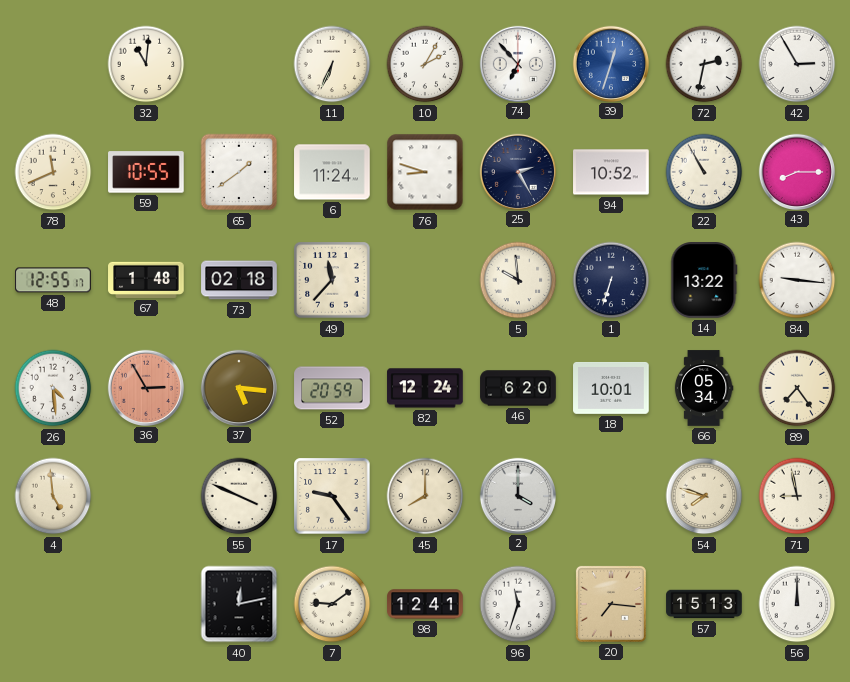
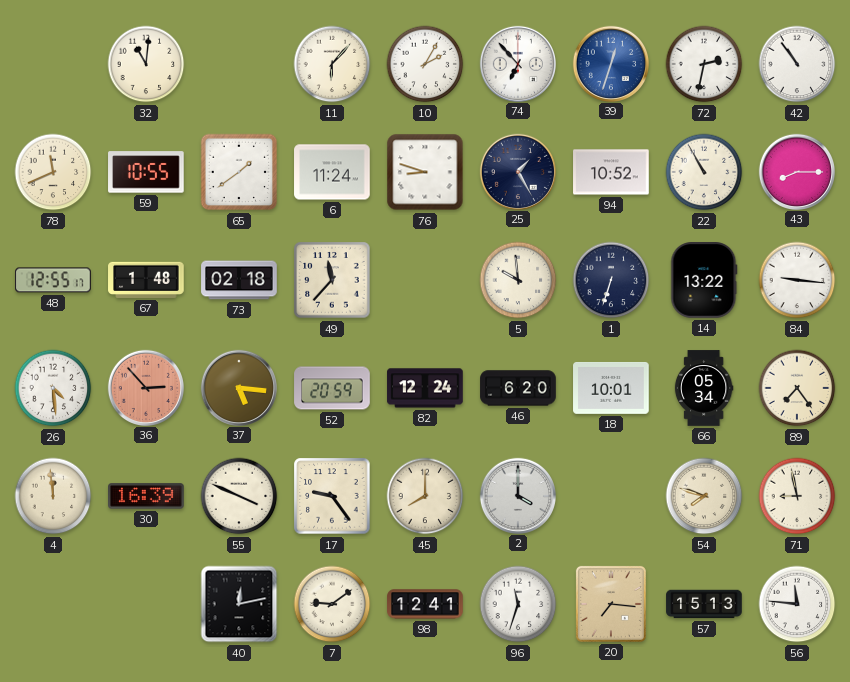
11: 6:34 -> 6:07
42: 2:55 -> 10:54
25: 2:25 -> 1:25
36: 2:55 -> 2:53
4: 4:59 -> 11:59
30: none -> 16:39
56: 12:00 -> 11:46
